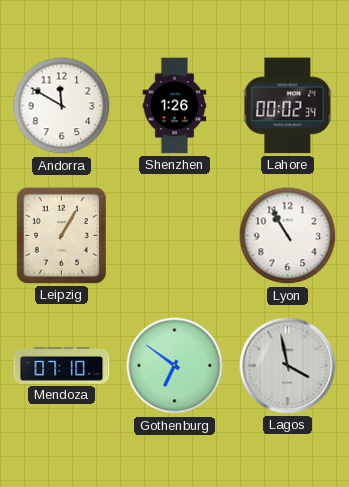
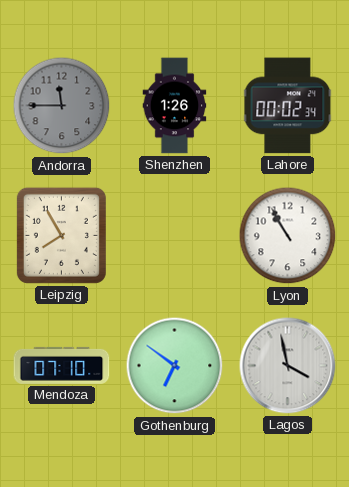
Andorra: 11:50 -> 11:45
Andorra dial: white -> grey
Leipzig: 1:05 -> 7:55
